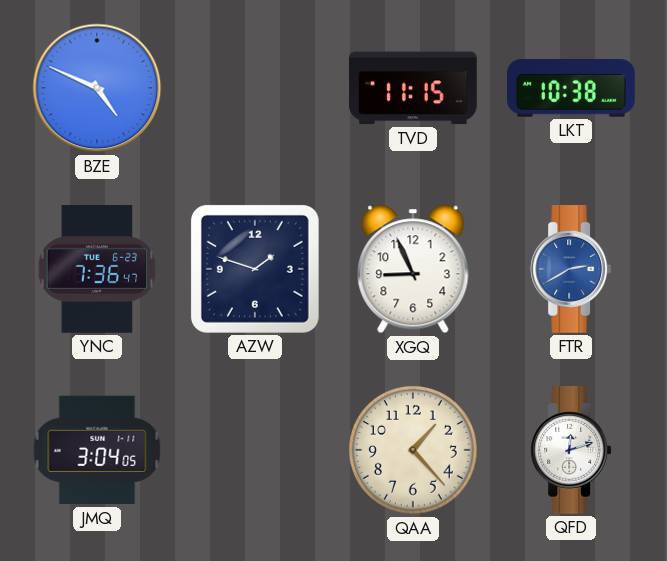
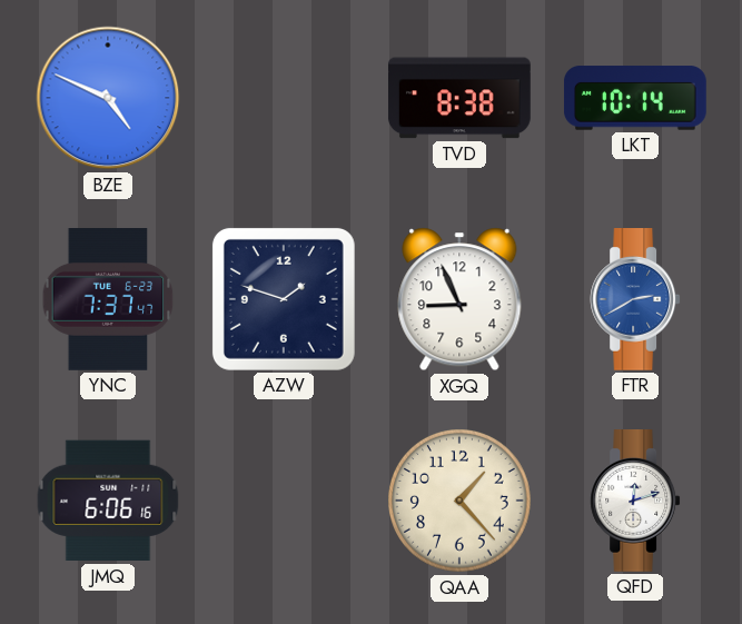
TVD: 11:15 -> 8:38
LKT: 10:38 -> 10:14
YNC: 7:36 -> 7:37
JMQ: 3:04 -> 6:06
